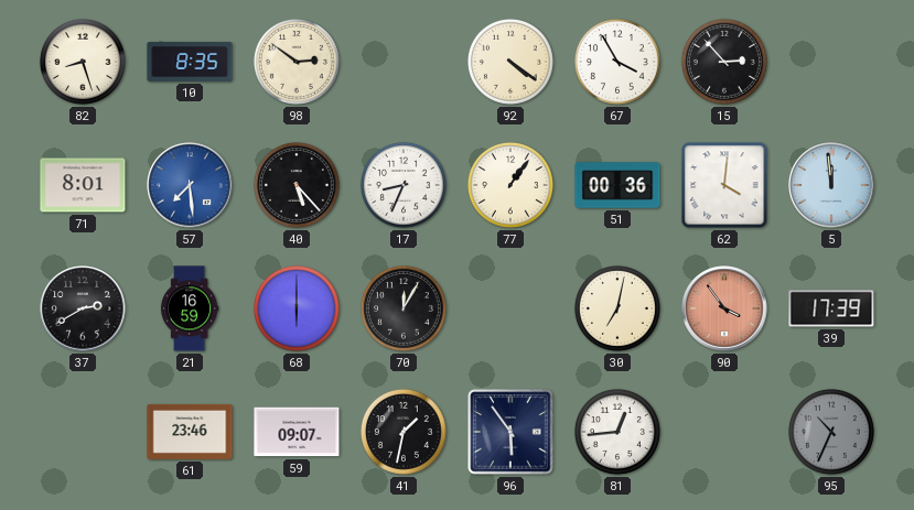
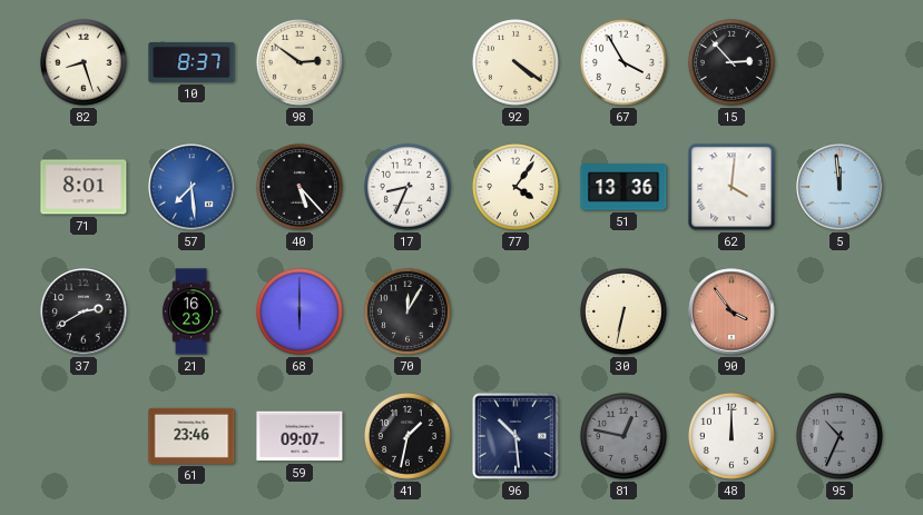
10: 8:35 -> 8:37
77: 1:06 -> 4:06
51: 00:36 -> 13:36
21: 16:59 -> 16:23
30: 7:02 -> 6:32
39: 17:39 -> none
96: 5:54 -> 10:29
81: 12:44 -> 12:47
81 dial: white -> grey
48: none -> 12:00
